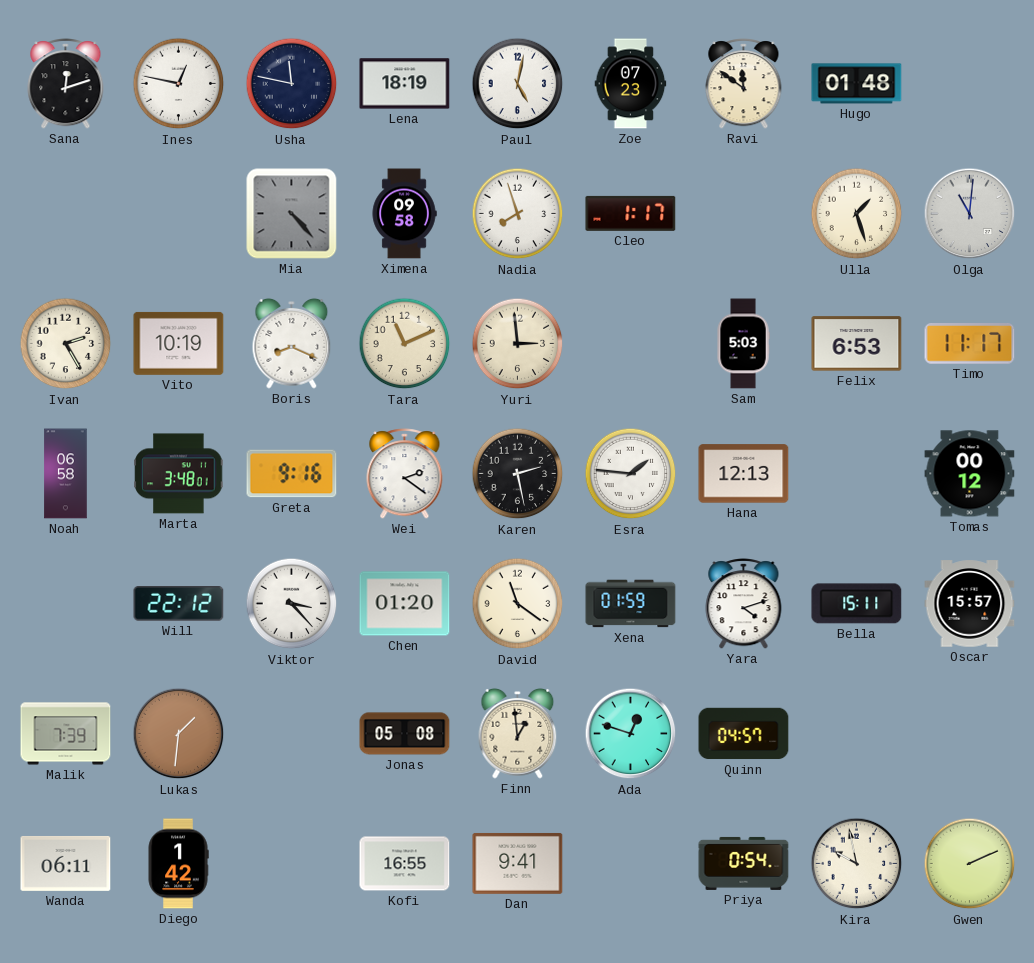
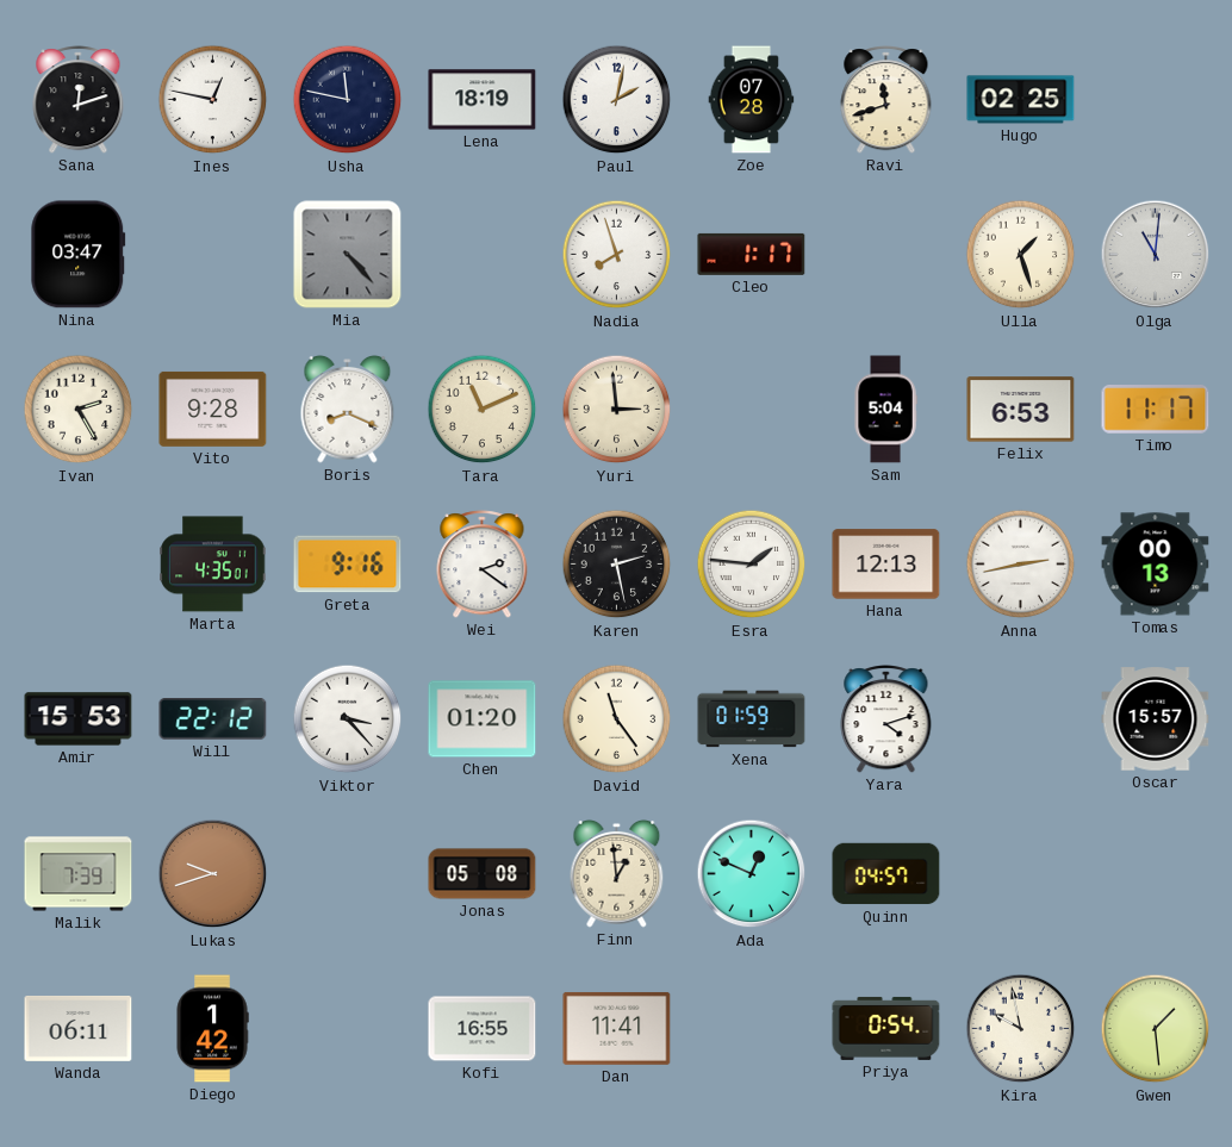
Paul: 5:02 -> 2:02
Zoe: 07:23 -> 07:28
Ravi: 11:51 -> 11:42
Hugo: 01:48 -> 02:25
Nina: none -> 03:47
Ximena: 09:58 -> none
Vito: 10:19 -> 9:28
Sam: 5:03 -> 5:04
Noah: 06:58 -> none
Marta: 3:48 -> 4:35
Anna: none -> 2:43
Tomas: 00:12 -> 00:13
Amir: none -> 15:53
David: 11:21 -> 11:24
Bella: 15:11 -> none
Lukas: 1:31 -> 9:42
Ada: 12:48 -> 12:49
Dan: 9:41 -> 11:41
Gwen: 2:11 -> 1:29
